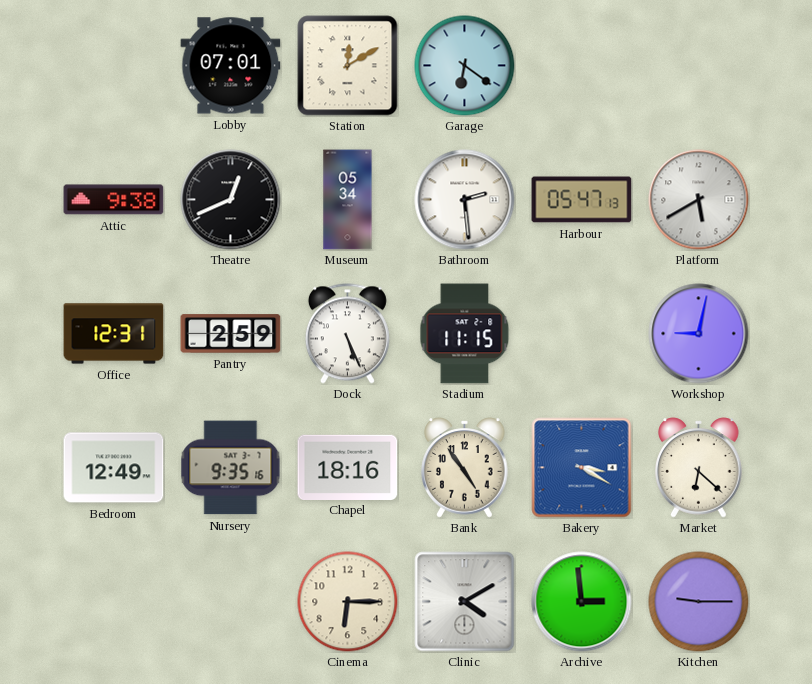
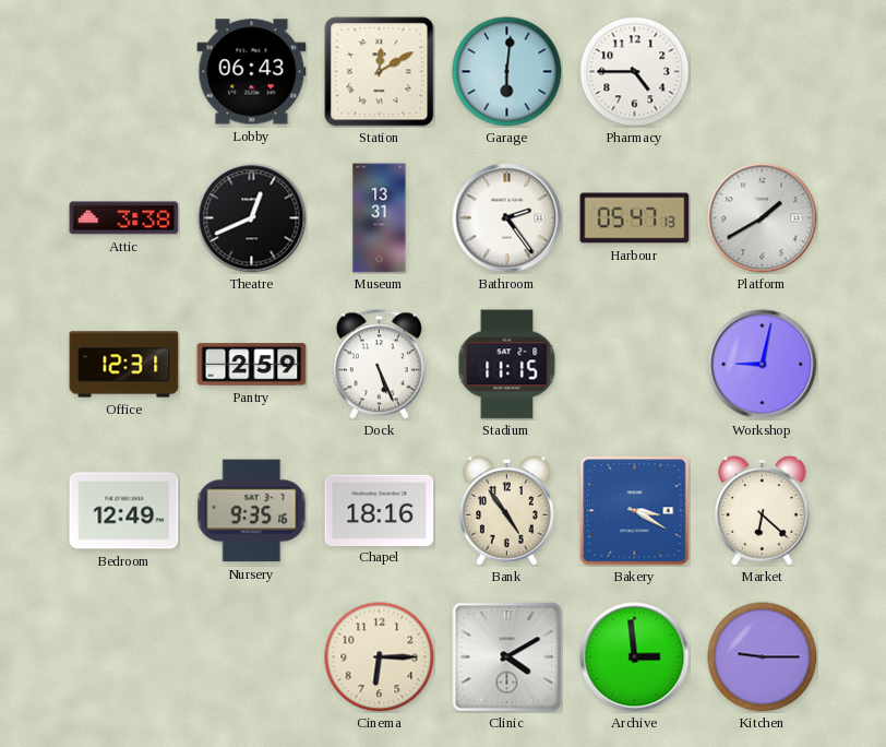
Lobby: 07:01 -> 06:43
Garage: 6:21 -> 6:01
Pharmacy: none -> 4:45
Attic: 9:38 -> 3:38
Museum: 05:34 -> 13:31
Bathroom: 2:29 -> 2:24
Platform: 5:40 -> 1:40
